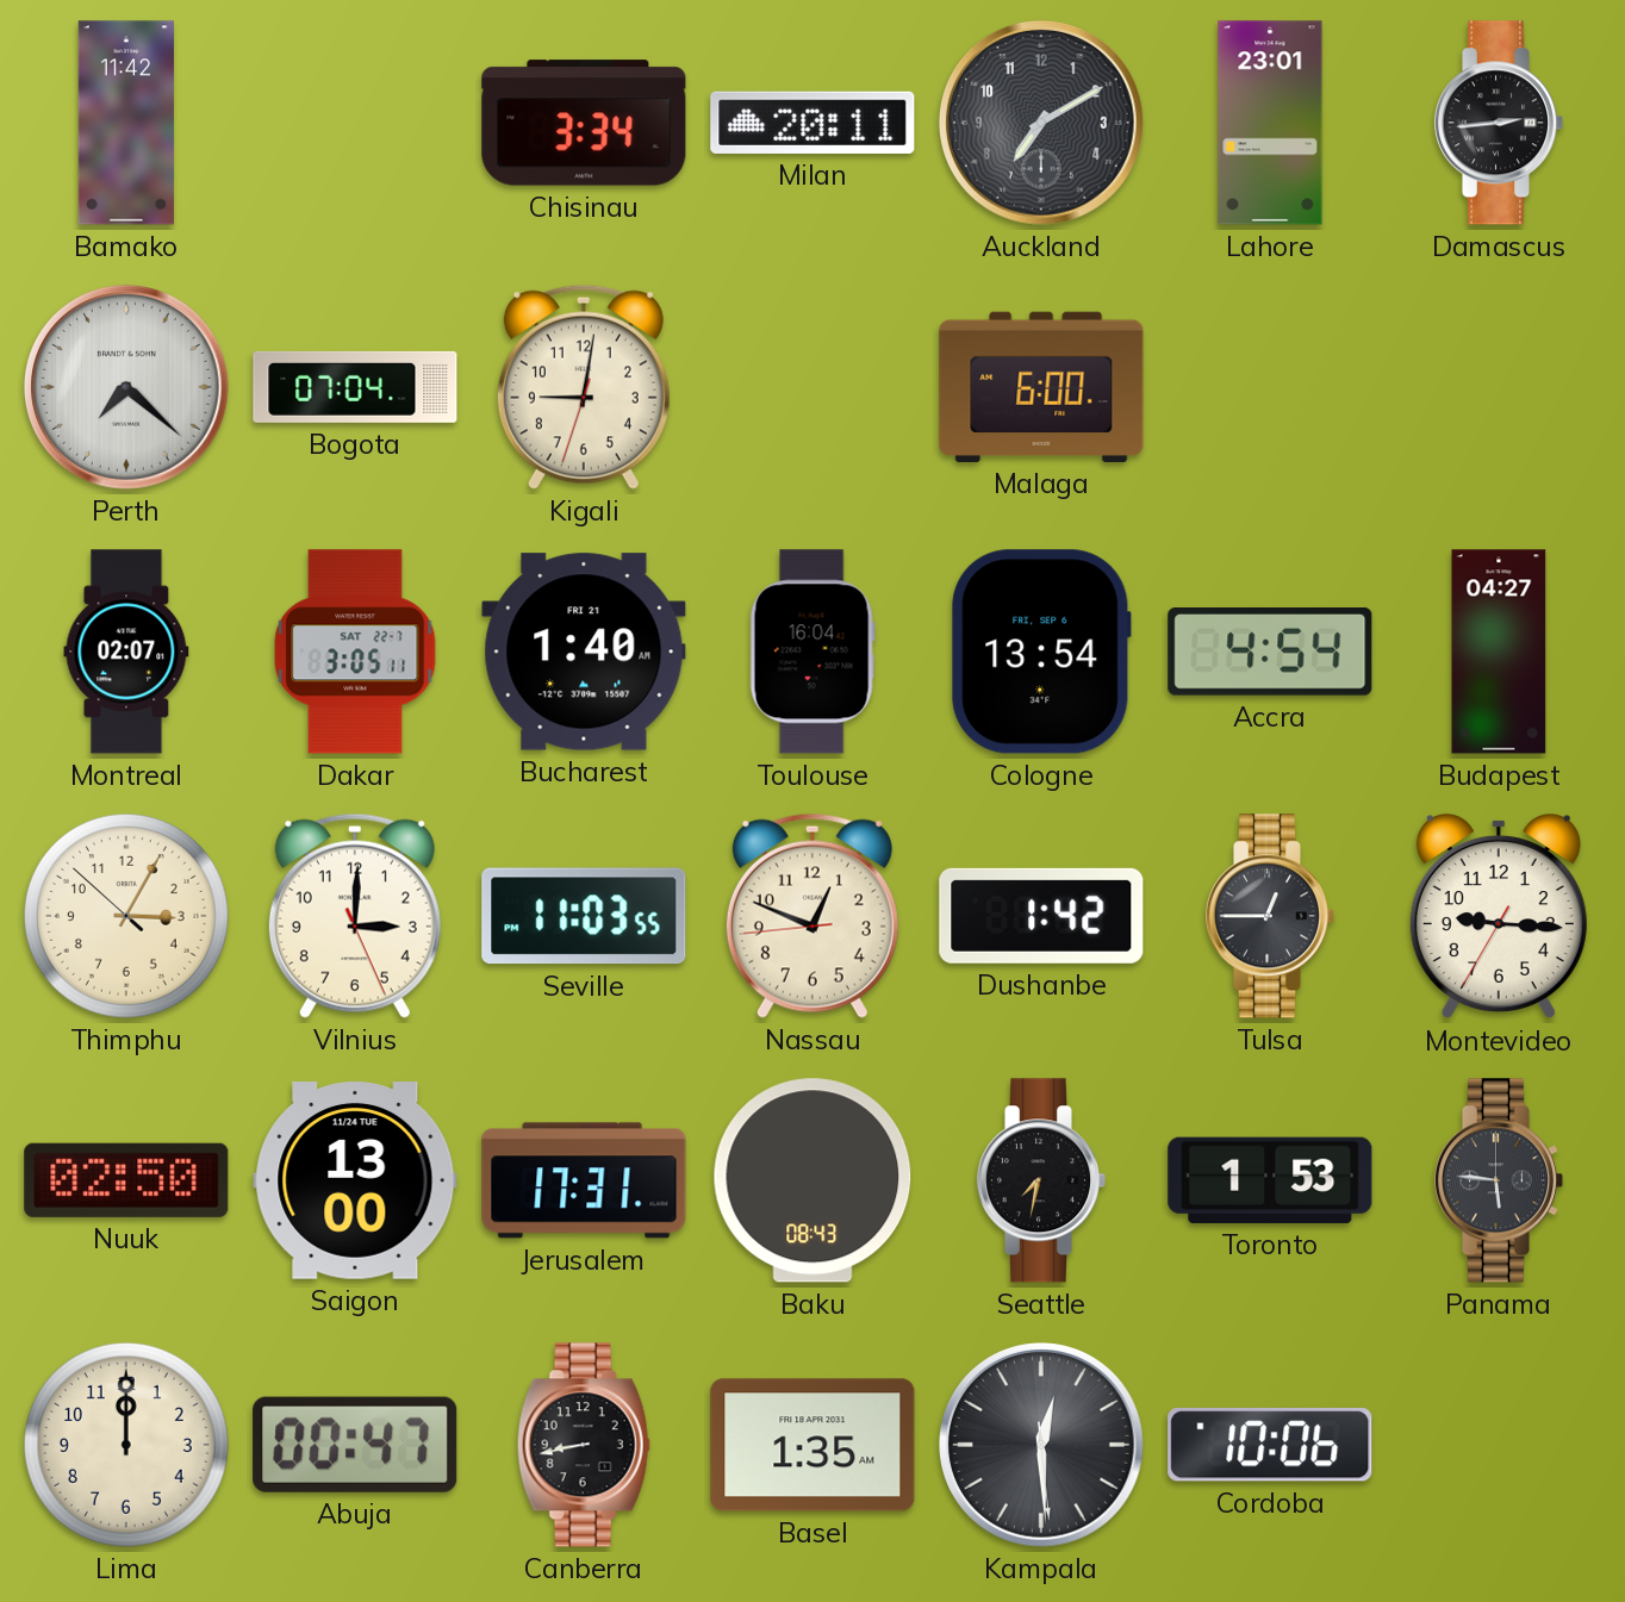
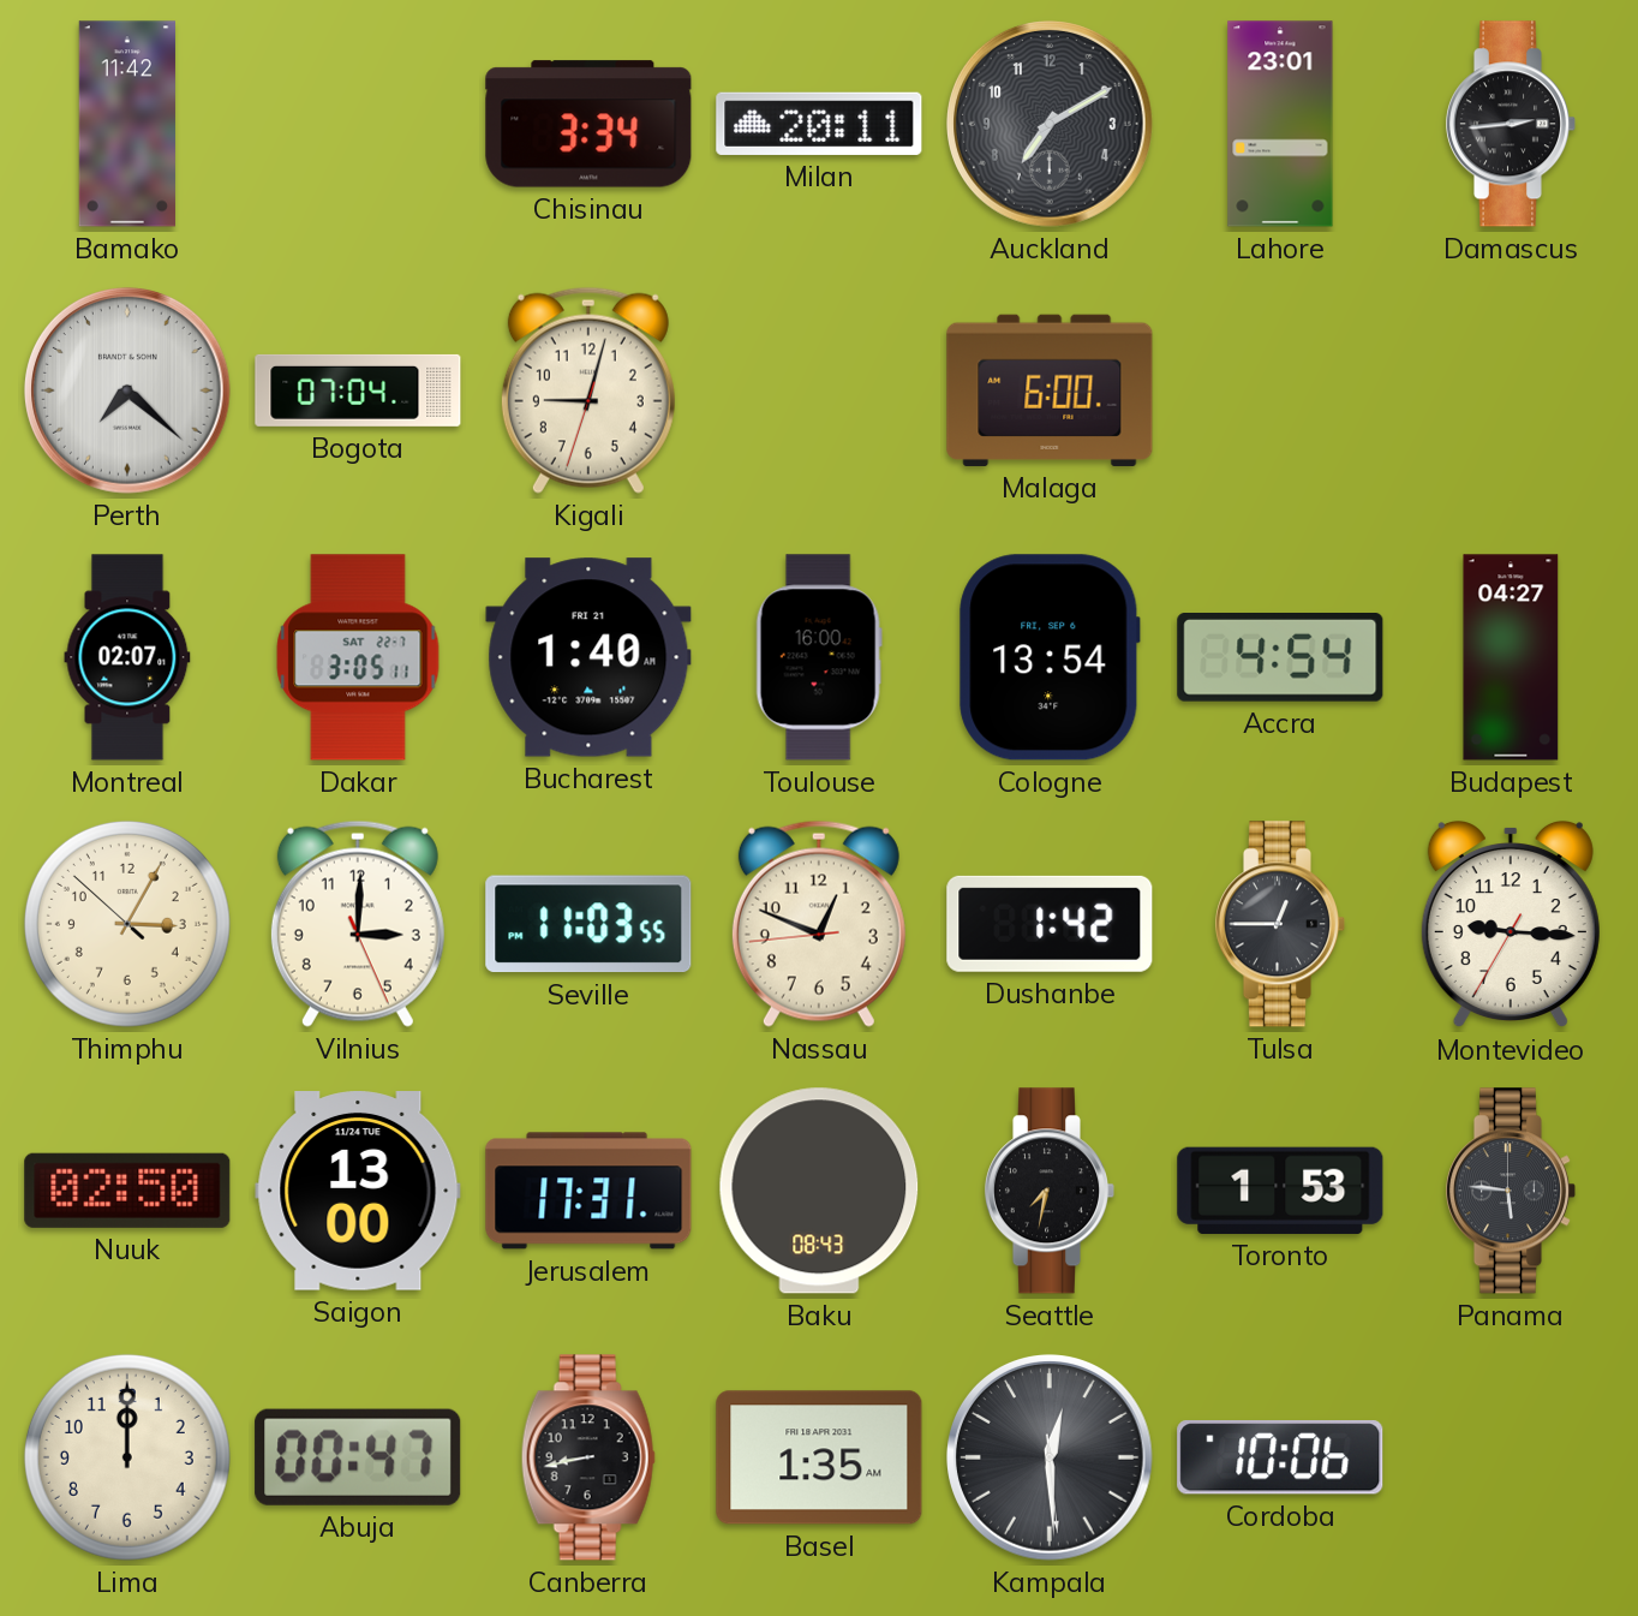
Kigali: 9:01 -> 9:02
Toulouse: 16:04 -> 16:00
